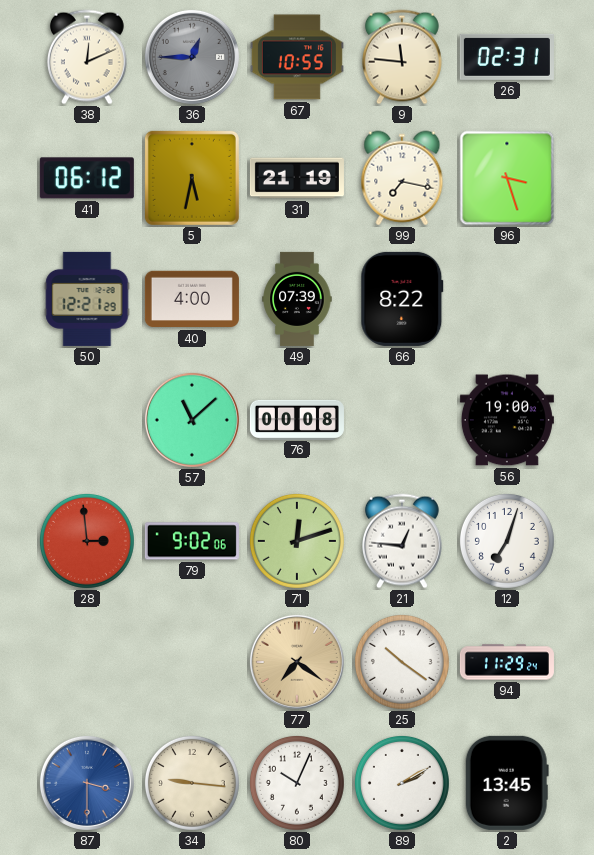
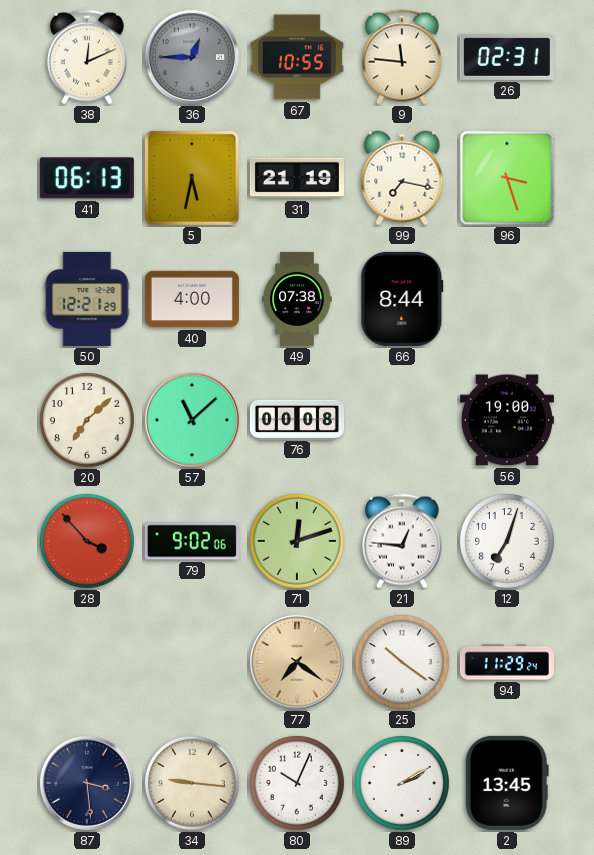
41: 06:12 -> 06:13
49: 07:39 -> 07:38
66: 8:22 -> 8:44
20: none -> 7:08
28: 2:59 -> 3:53
87: 3:30 -> 3:29
87 dial: blue -> navy
